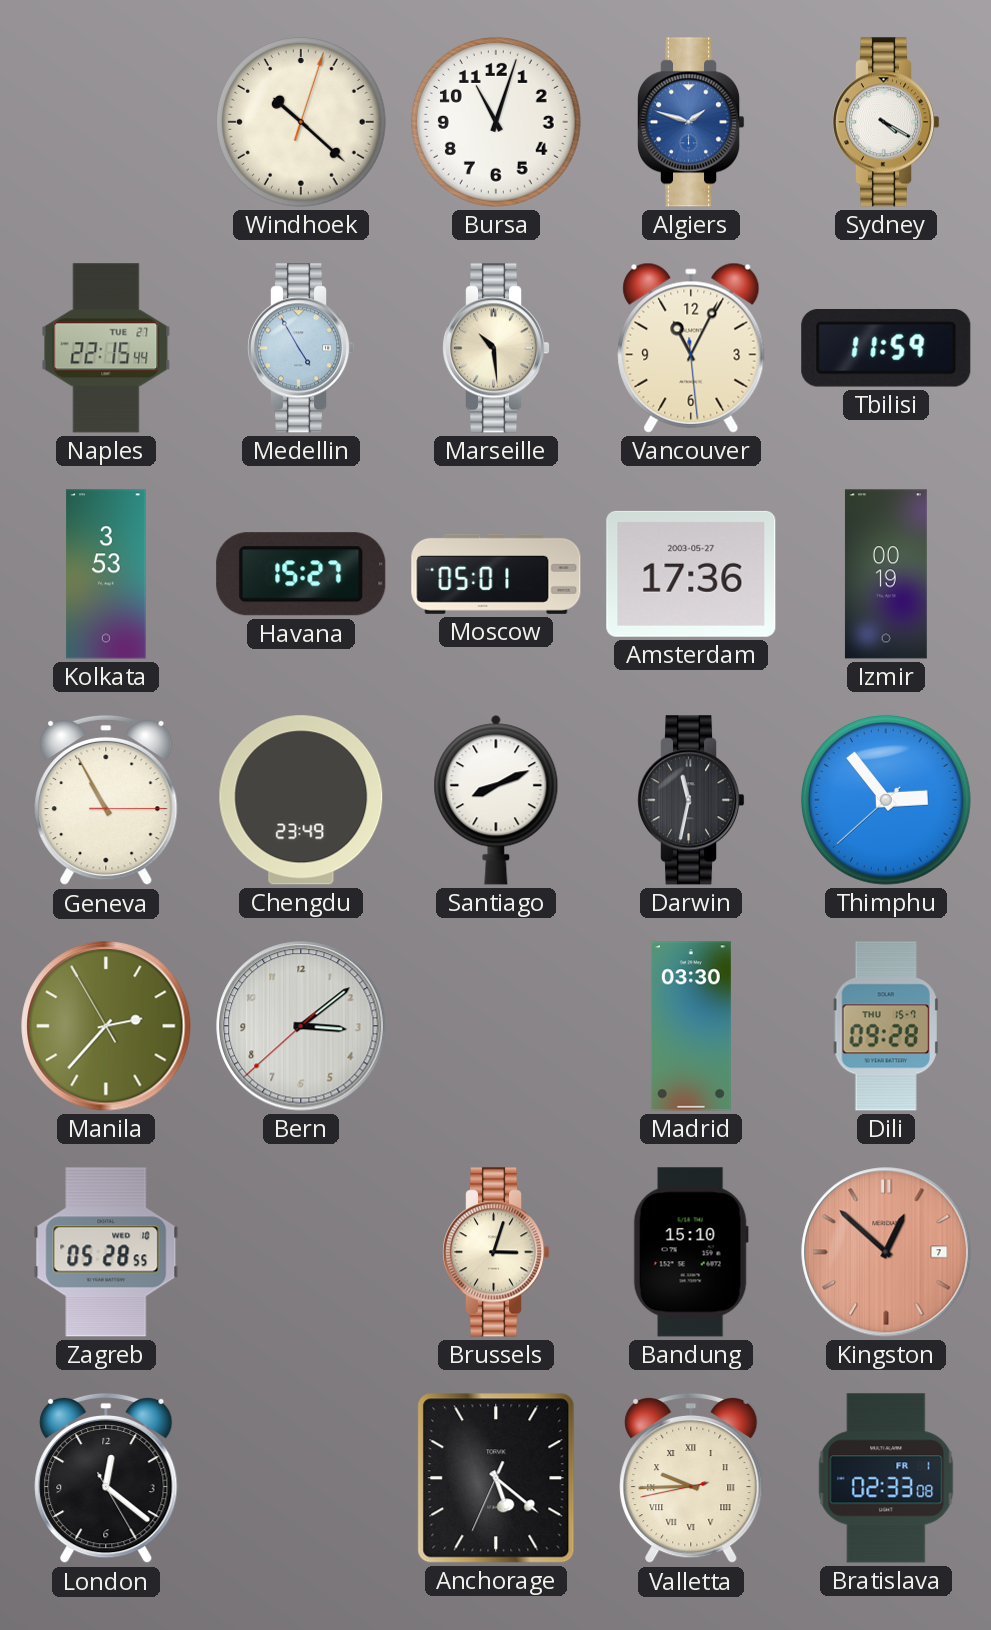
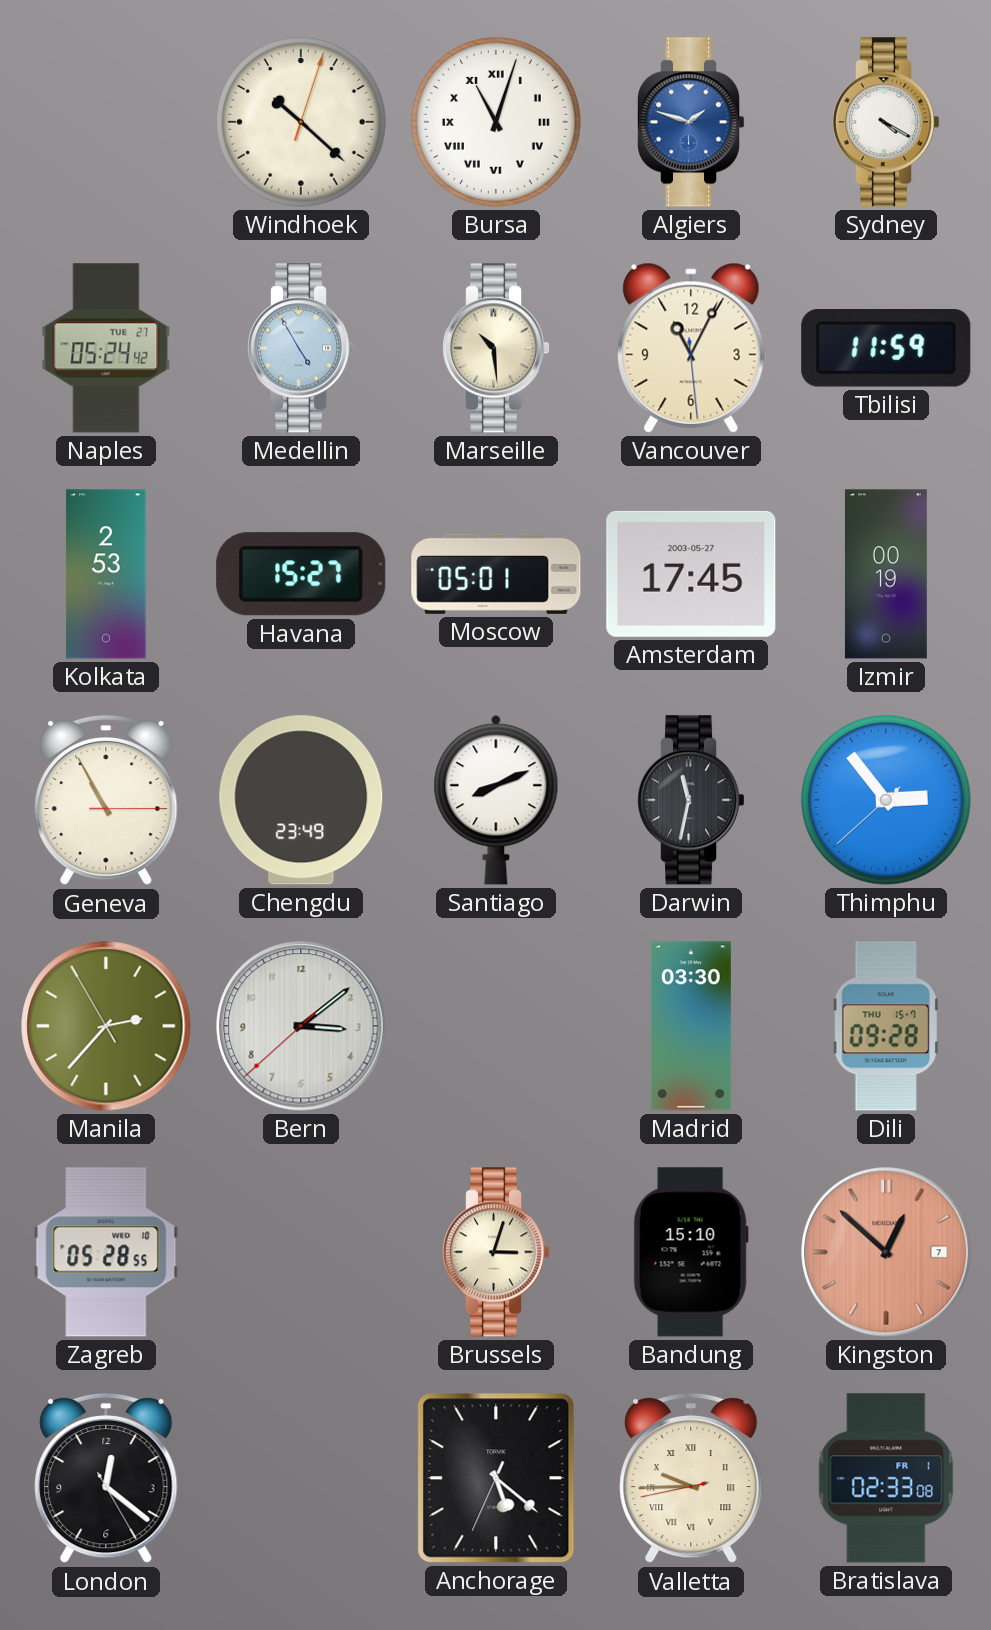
Bursa numerals: Arabic -> Roman
Naples: 22:15 -> 05:24
Kolkata: 3:53 -> 2:53
Amsterdam: 17:36 -> 17:45
